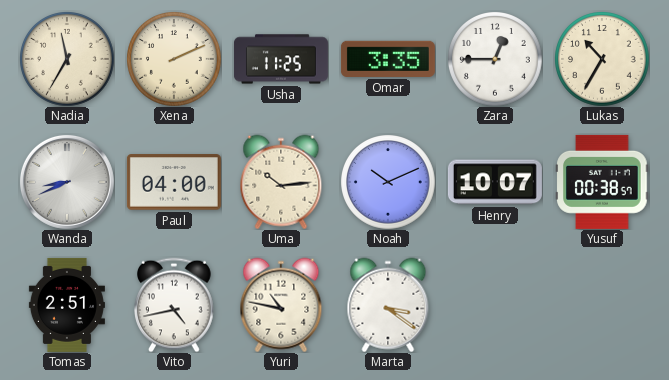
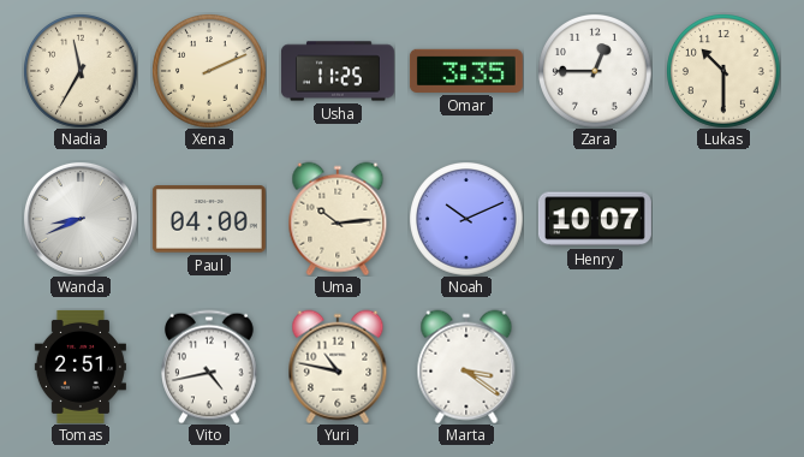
Lukas: 10:35 -> 10:30
Yusuf: 00:38 -> none
